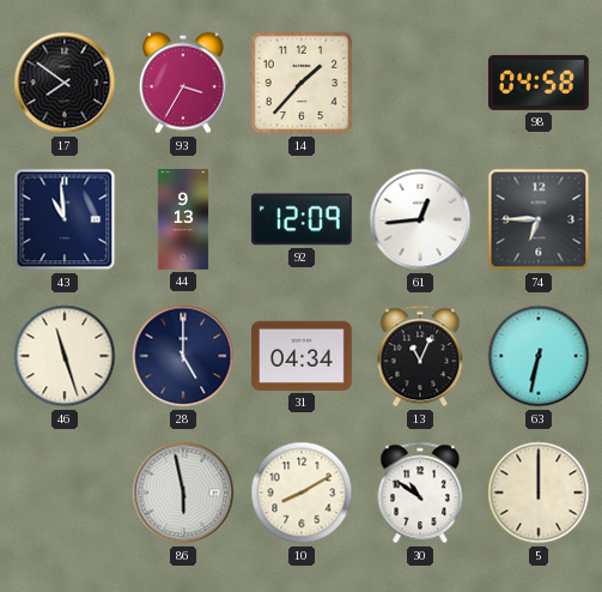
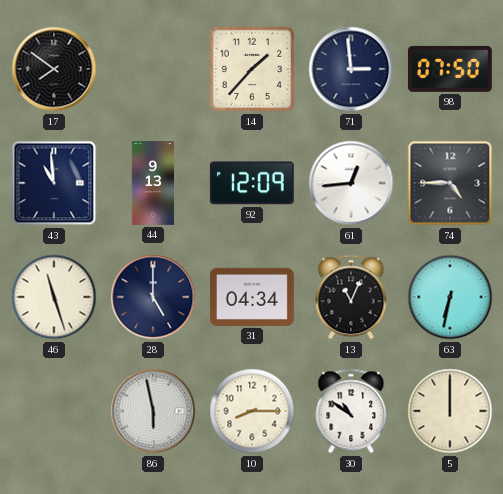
93: 3:35 -> none
71: none -> 2:59
98: 04:58 -> 07:50
74: 6:45 -> 4:45
10: 8:10 -> 8:15
